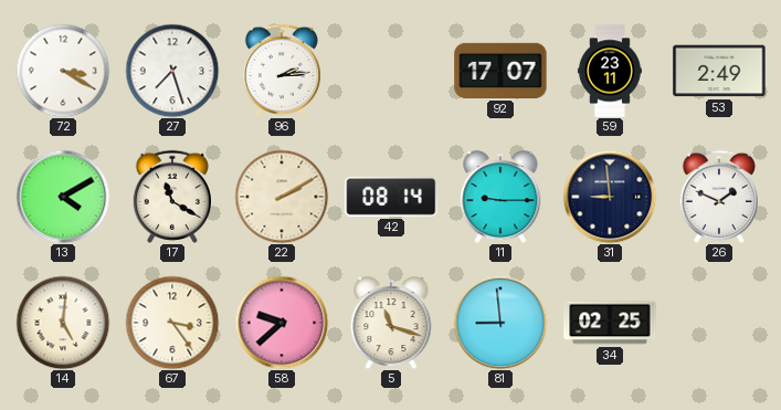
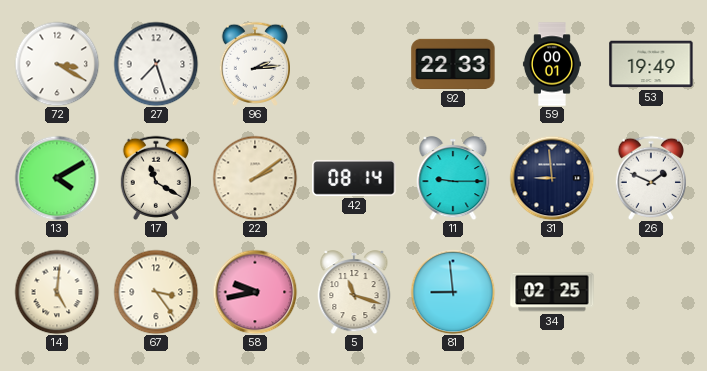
92: 17:07 -> 22:33
59: 23:11 -> 00:01
53: 2:49 -> 19:49
22: 2:10 -> 2:09
58: 9:38 -> 9:43
